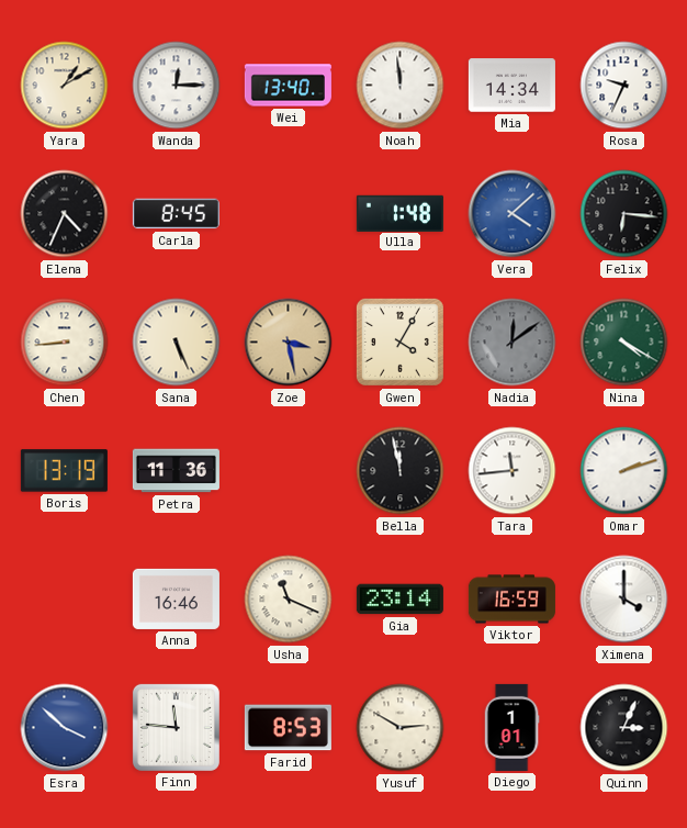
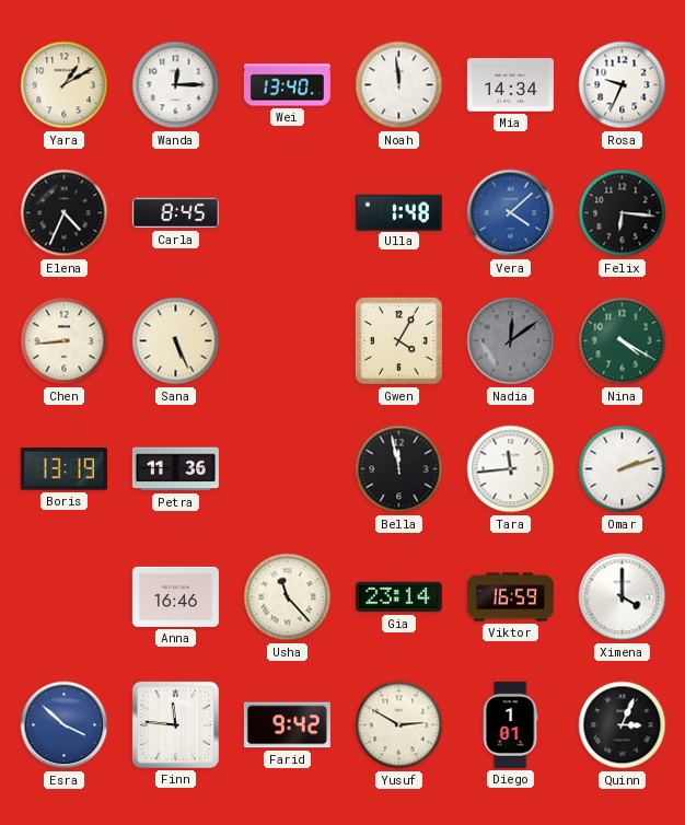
Zoe: 3:28 -> none
Usha: 11:19 -> 11:23
Farid: 8:53 -> 9:42
